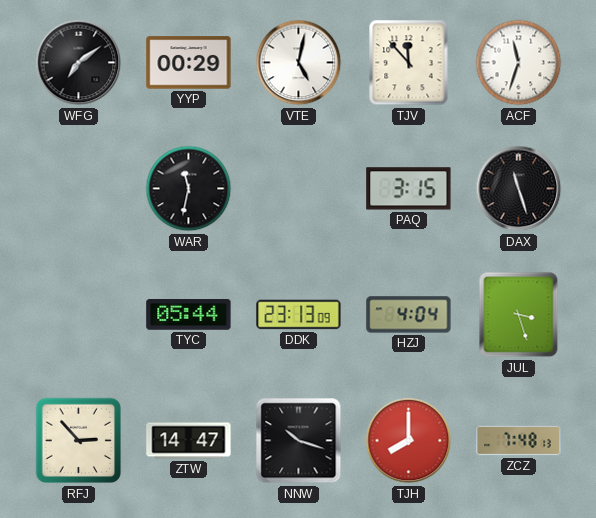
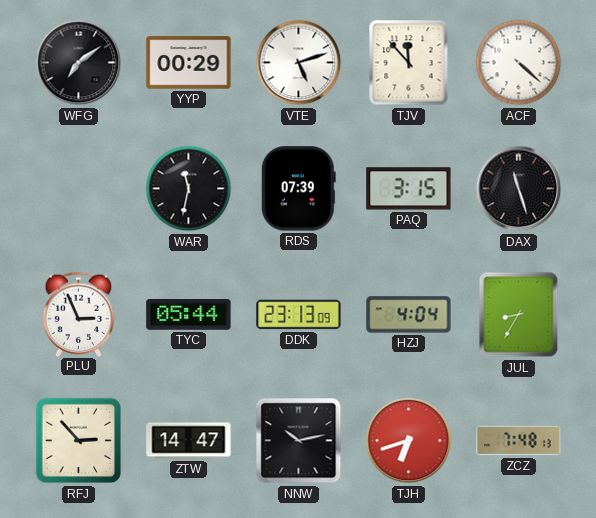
VTE: 5:02 -> 5:12
ACF: 11:33 -> 4:22
RDS: none -> 07:39
PLU: none -> 2:56
JUL: 3:27 -> 8:35
NNW: 10:18 -> 10:13
TJH: 8:00 -> 6:42
